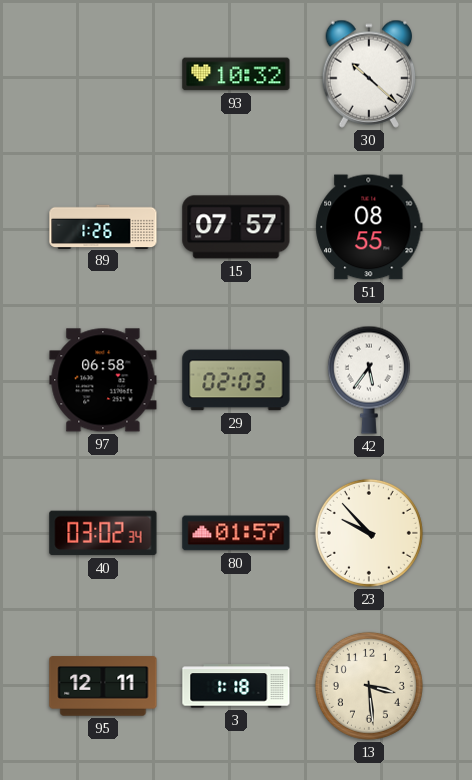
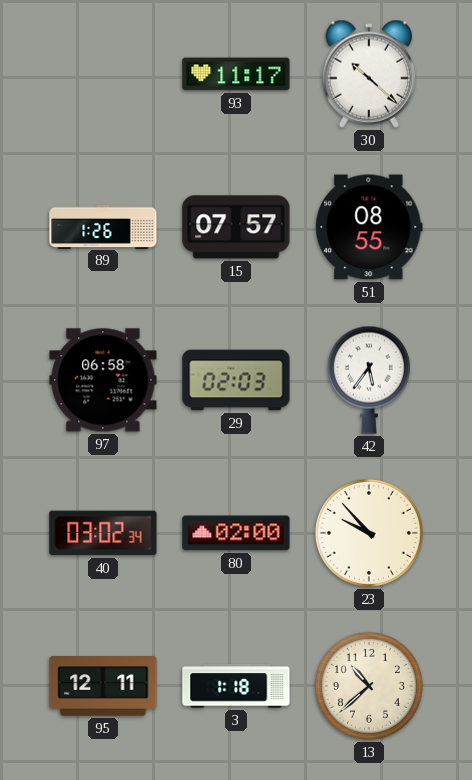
93: 10:32 -> 11:17
80: 01:57 -> 02:00
13: 3:29 -> 10:38
